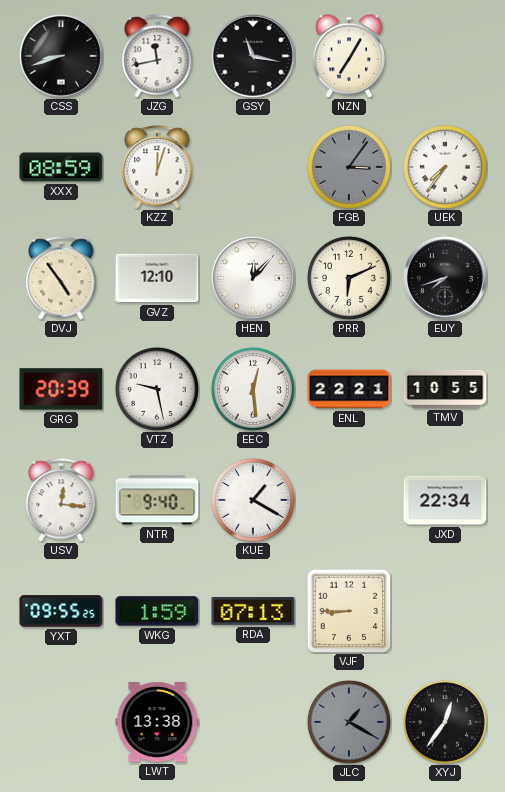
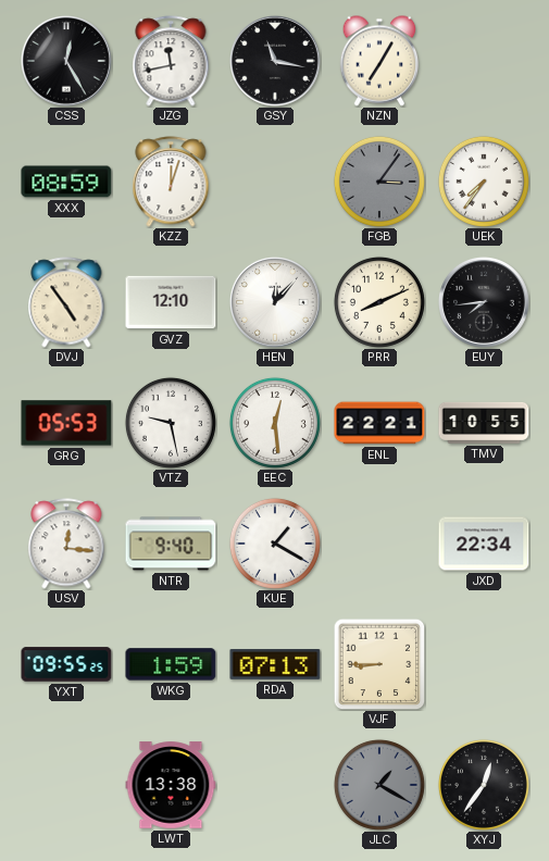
CSS: 8:42 -> 12:25
PRR: 6:11 -> 8:11
EUY: 7:42 -> 7:44
GRG: 20:39 -> 05:53
